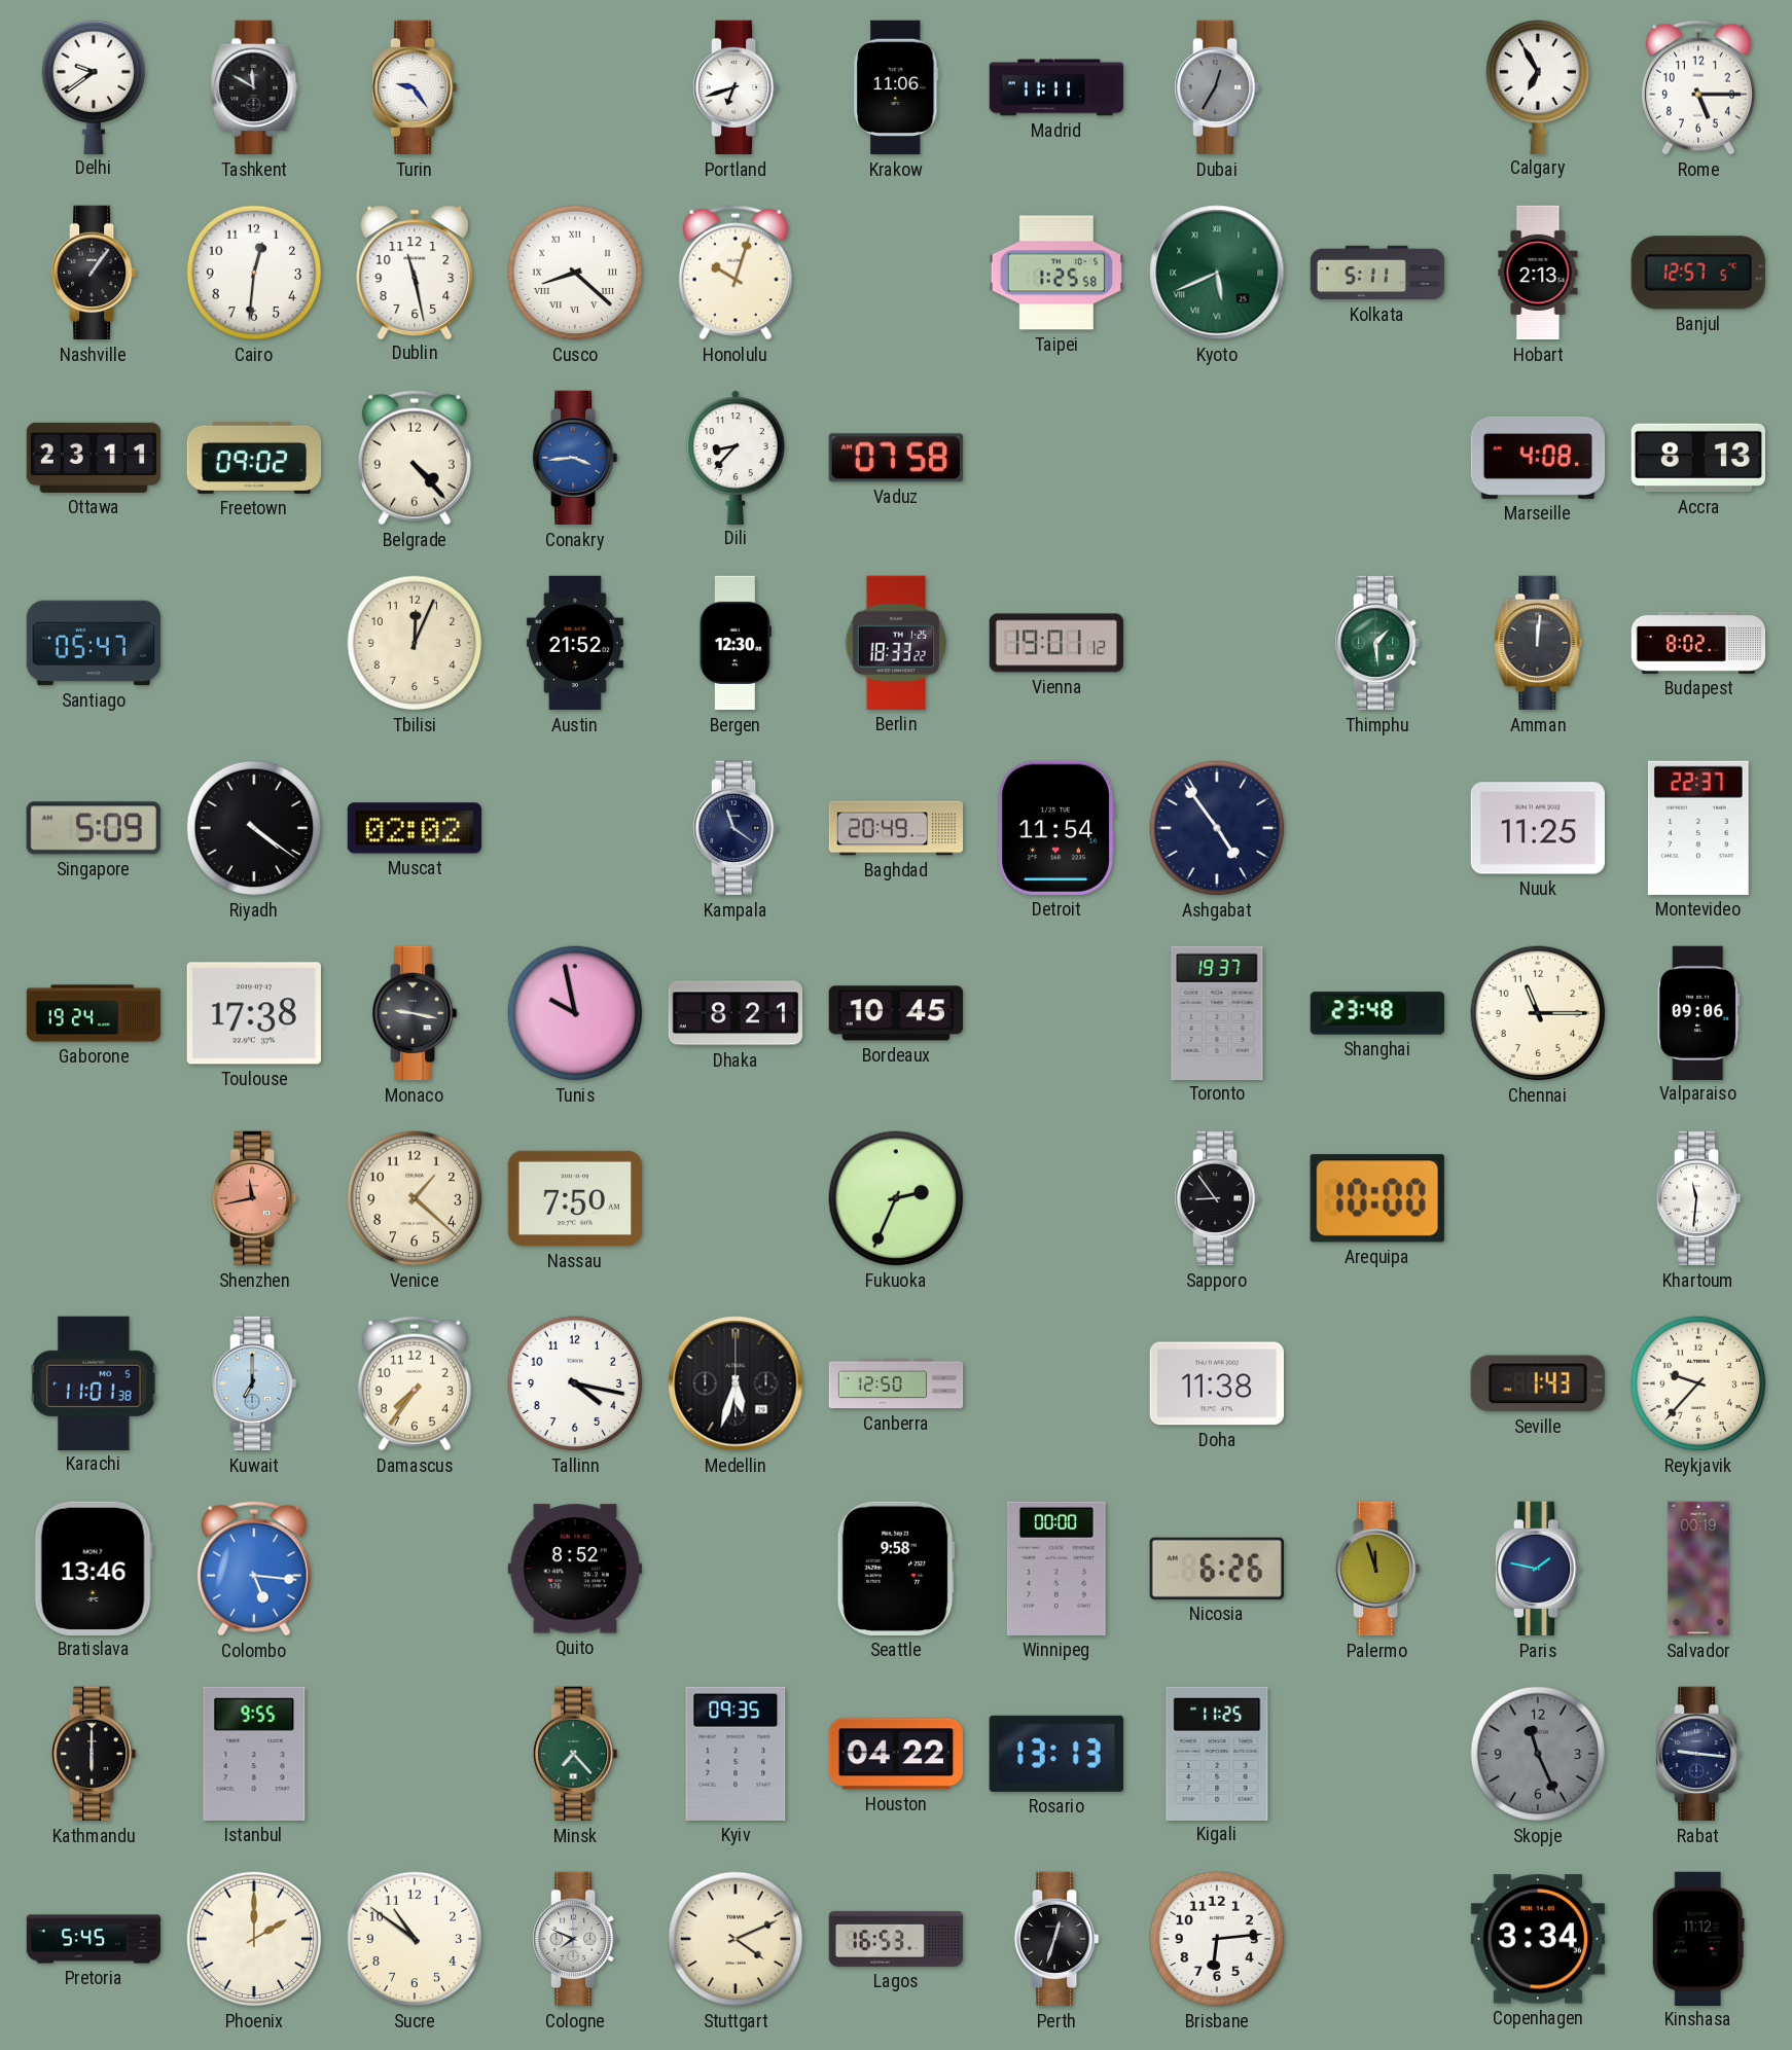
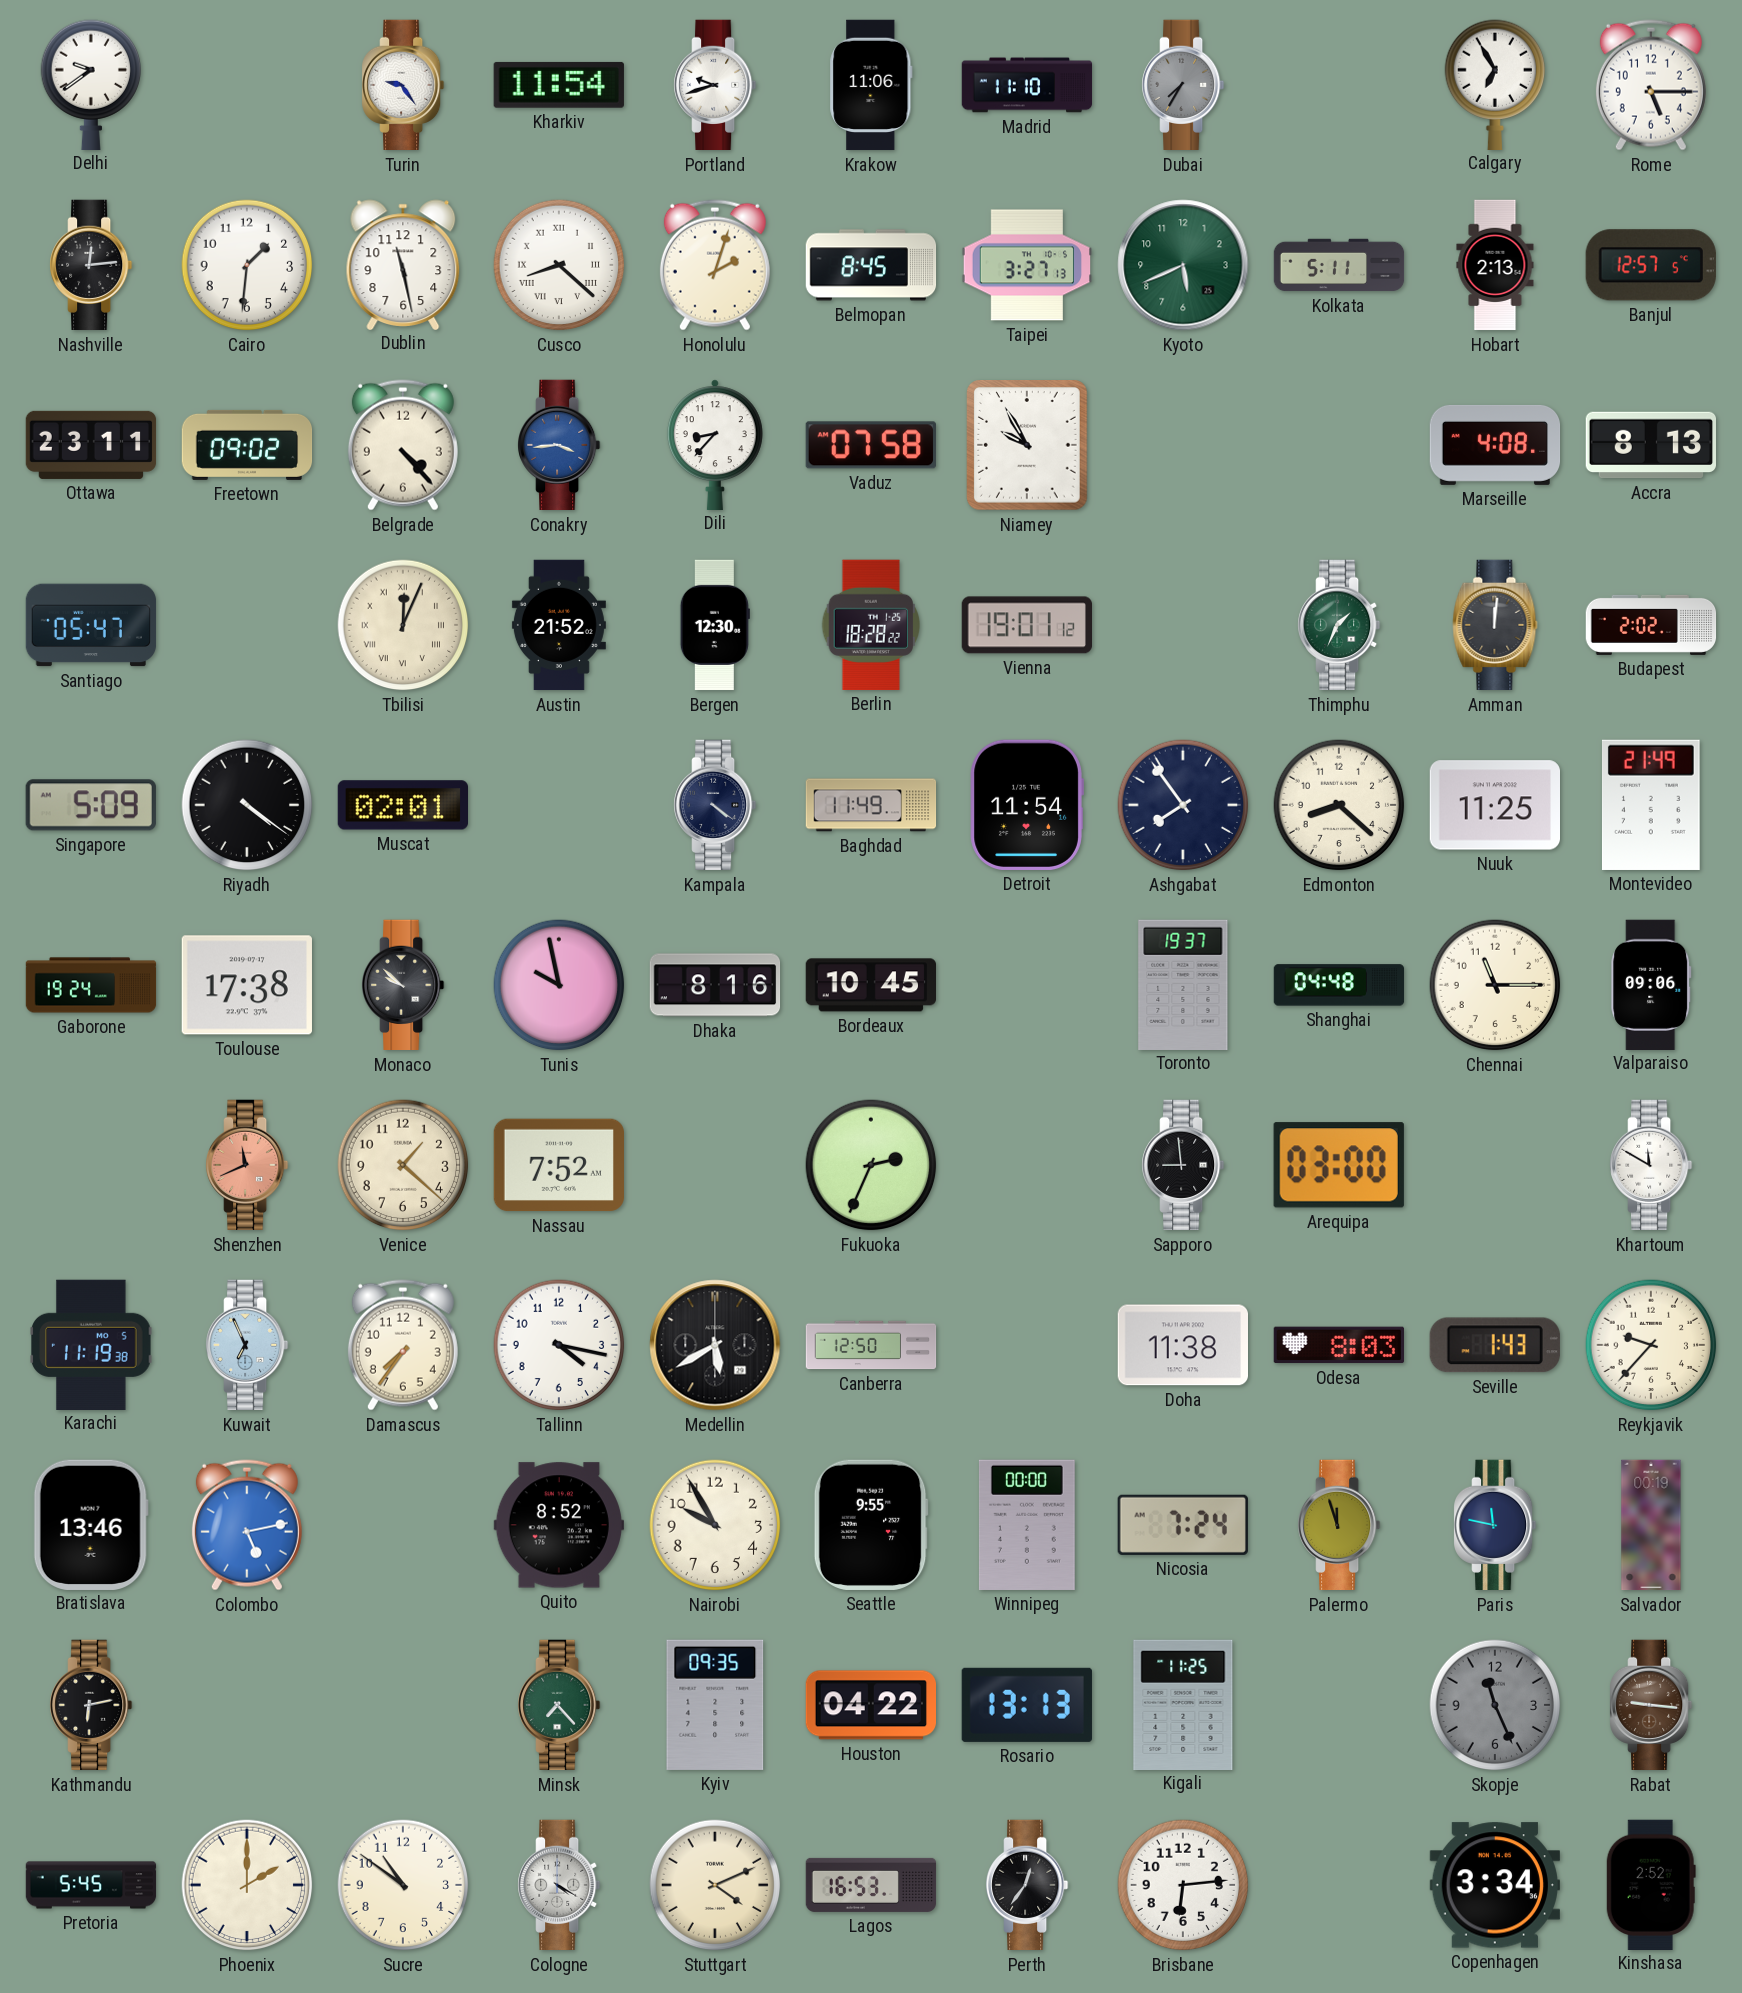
Tashkent: 11:50 -> none
Kharkiv: none -> 11:54
Portland: 6:42 -> 9:42
Madrid: 11:11 -> 11:10
Dubai: 12:35 -> 7:35
Nashville: 1:06 -> 12:14
Cairo: 12:31 -> 1:31
Honolulu: 10:03 -> 2:03
Belmopan: none -> 8:45
Taipei: 1:25 -> 3:27
Kyoto numerals: Roman -> Arabic
Niamey: none -> 9:55
Tbilisi numerals: Arabic -> Roman
Berlin: 18:33 -> 18:28
Thimphu: 1:29 -> 1:34
Budapest: 8:02 -> 2:02
Muscat: 02:02 -> 02:01
Kampala: 11:21 -> 4:21
Baghdad: 20:49 -> 11:49
Ashgabat: 4:54 -> 7:54
Edmonton: none -> 8:22
Montevideo: 22:37 -> 21:49
Monaco: 9:17 -> 9:52
Dhaka: 8:21 -> 8:16
Shanghai: 23:48 -> 04:48
Shenzhen: 11:43 -> 11:41
Nassau: 7:50 -> 7:52
Sapporo: 8:54 -> 8:59
Arequipa: 10:00 -> 03:00
Khartoum: 11:31 -> 11:50
Karachi: 11:01 -> 11:19
Kuwait: 7:00 -> 6:56
Medellin: 5:33 -> 5:40
Odesa: none -> 8:03
Colombo: 5:16 -> 5:13
Nairobi: none -> 9:55
Seattle: 9:58 -> 9:55
Nicosia: 6:26 -> 7:24
Paris: 1:47 -> 11:47
Kathmandu: 6:00 -> 6:13
Istanbul: 9:55 -> none
Rabat dial: navy -> brown
Cologne: 7:49 -> 4:20
Perth: 12:33 -> 12:36
Kinshasa: 11:12 -> 2:52
